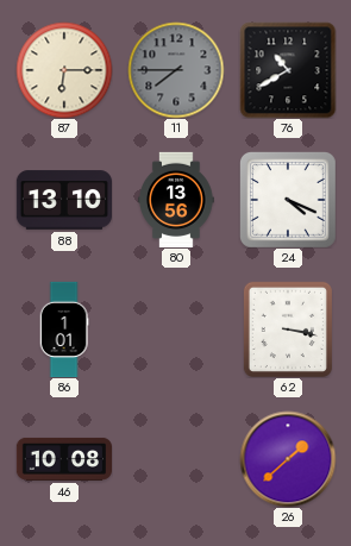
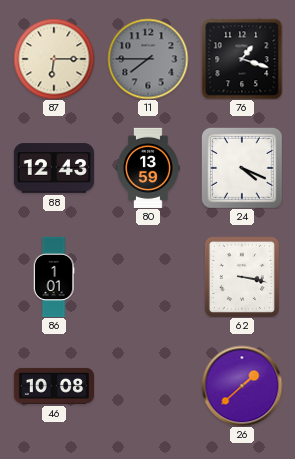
76: 10:40 -> 1:18
88: 13:10 -> 12:43
80: 13:56 -> 13:59
